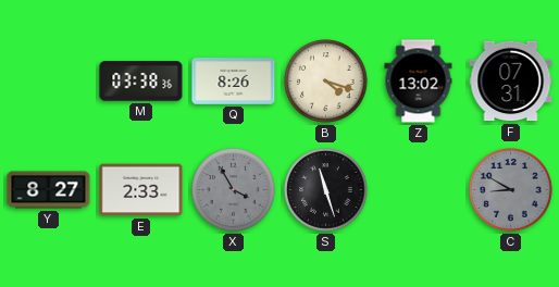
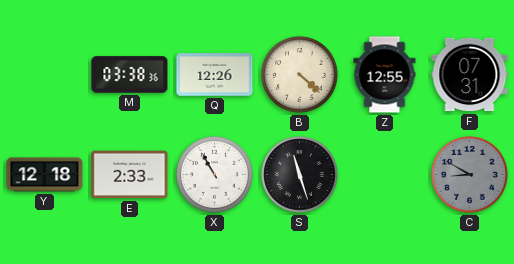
Q: 8:26 -> 12:26
B: 4:18 -> 4:22
Z: 13:02 -> 12:55
Y: 8:27 -> 12:18
X: 3:55 -> 10:55
X dial: grey -> white
